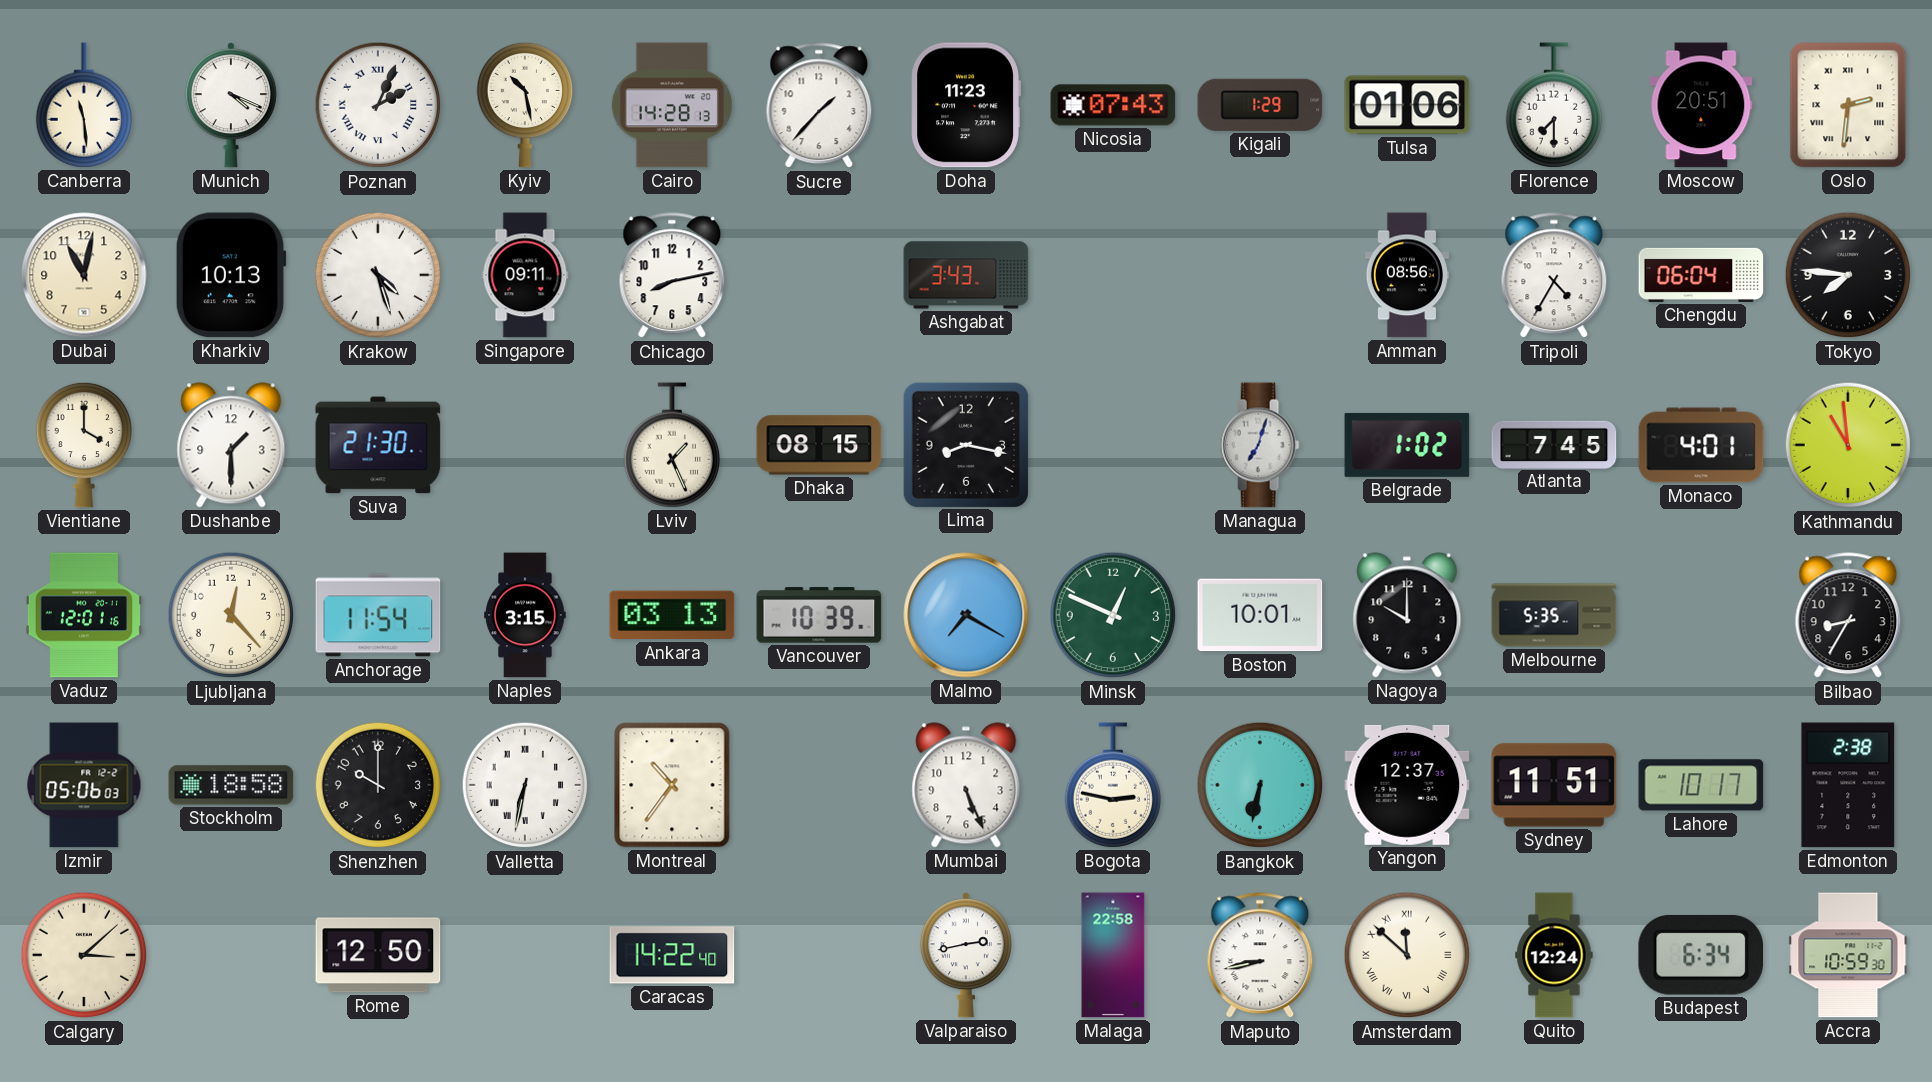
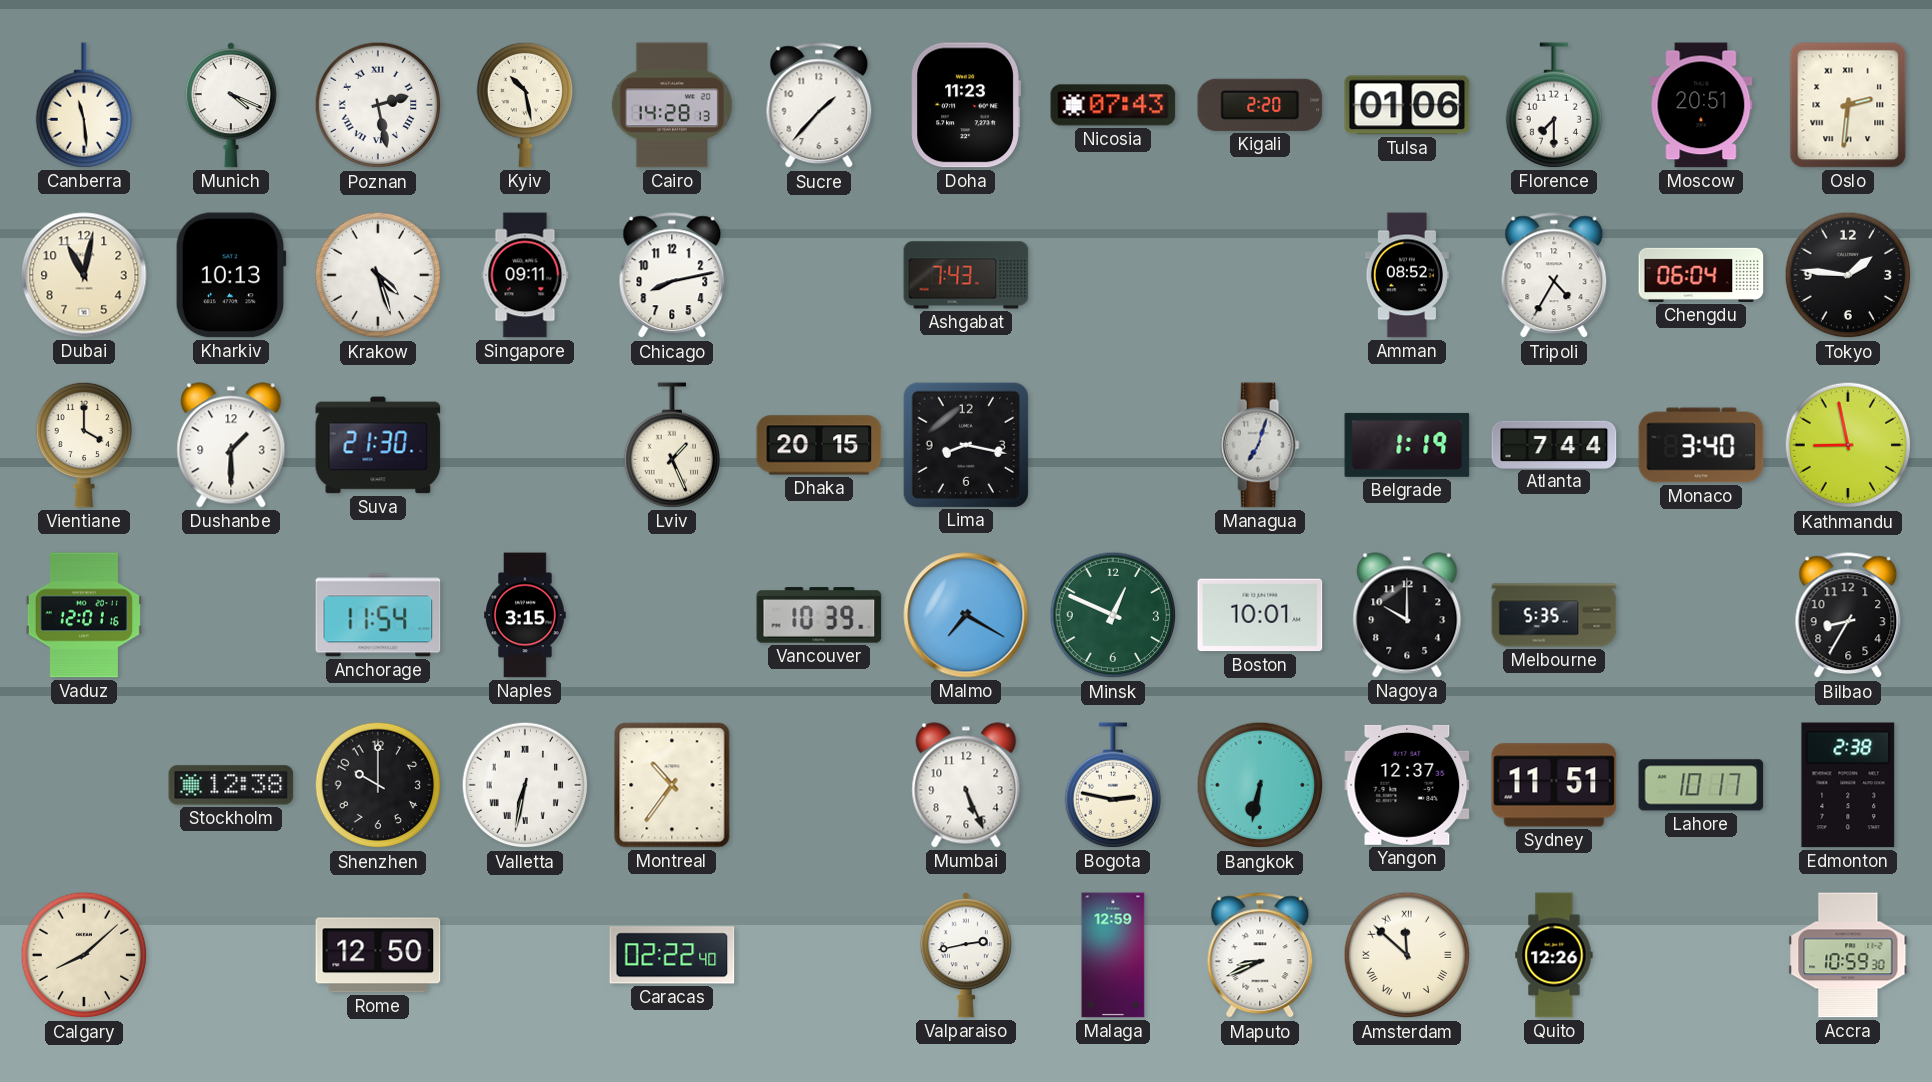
Poznan: 2:04 -> 2:28
Kigali: 1:29 -> 2:20
Ashgabat: 3:43 -> 7:43
Amman: 08:56 -> 08:52
Tokyo: 7:46 -> 1:46
Dhaka: 08:15 -> 20:15
Belgrade: 1:02 -> 1:19
Atlanta: 7:45 -> 7:44
Monaco: 4:01 -> 3:40
Kathmandu: 10:59 -> 8:58
Ljubljana: 12:23 -> none
Ankara: 03:13 -> none
Izmir: 05:06 -> none
Stockholm: 18:58 -> 12:38
Calgary: 3:08 -> 8:08
Caracas: 14:22 -> 02:22
Malaga: 22:58 -> 12:59
Maputo: 8:43 -> 8:41
Quito: 12:24 -> 12:26
Budapest: 6:34 -> none
